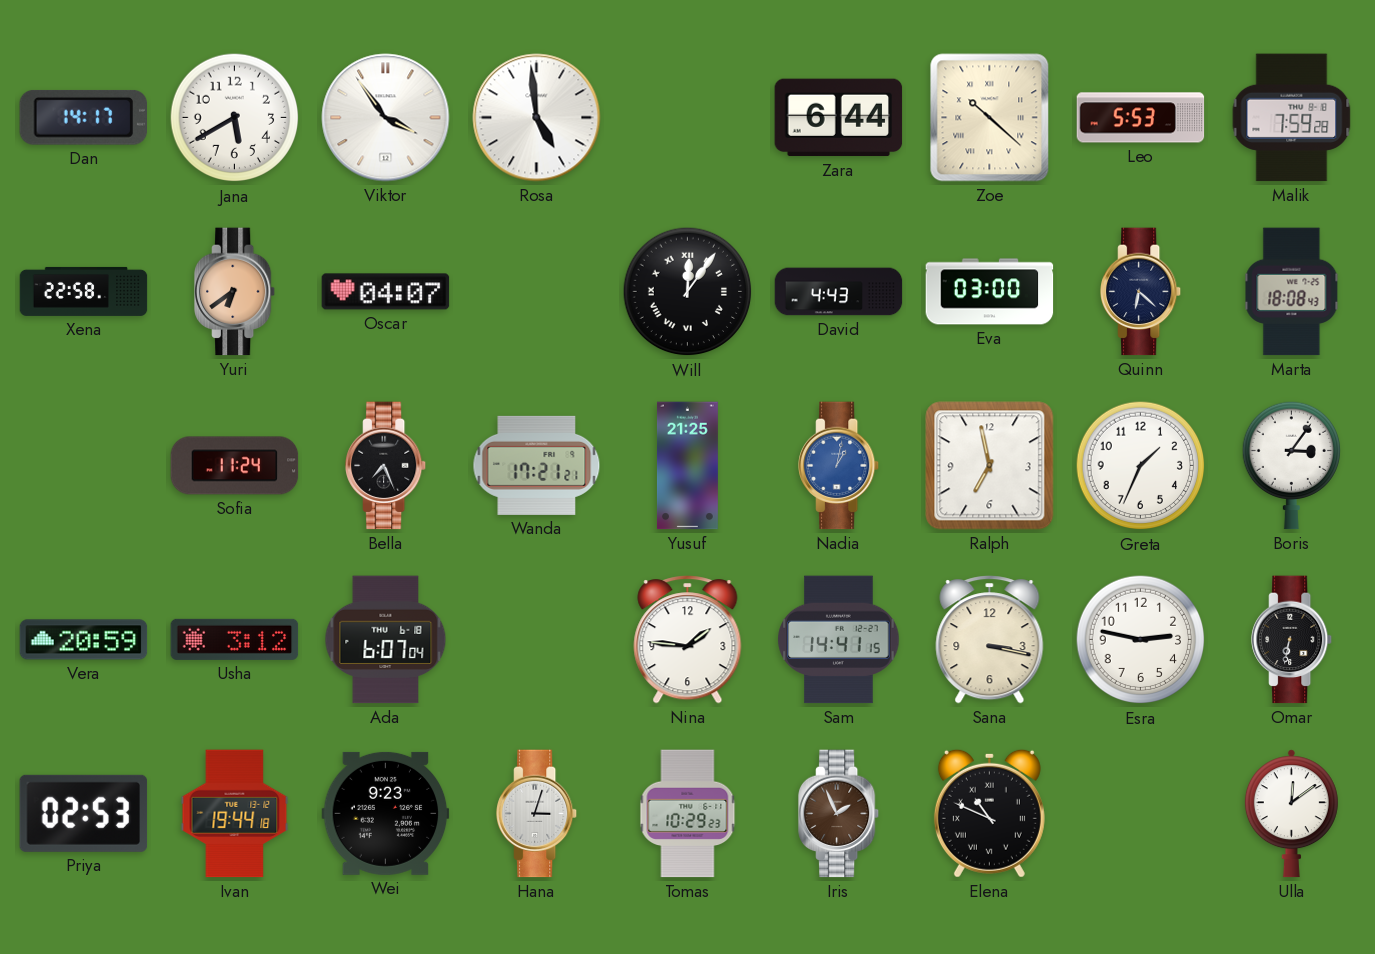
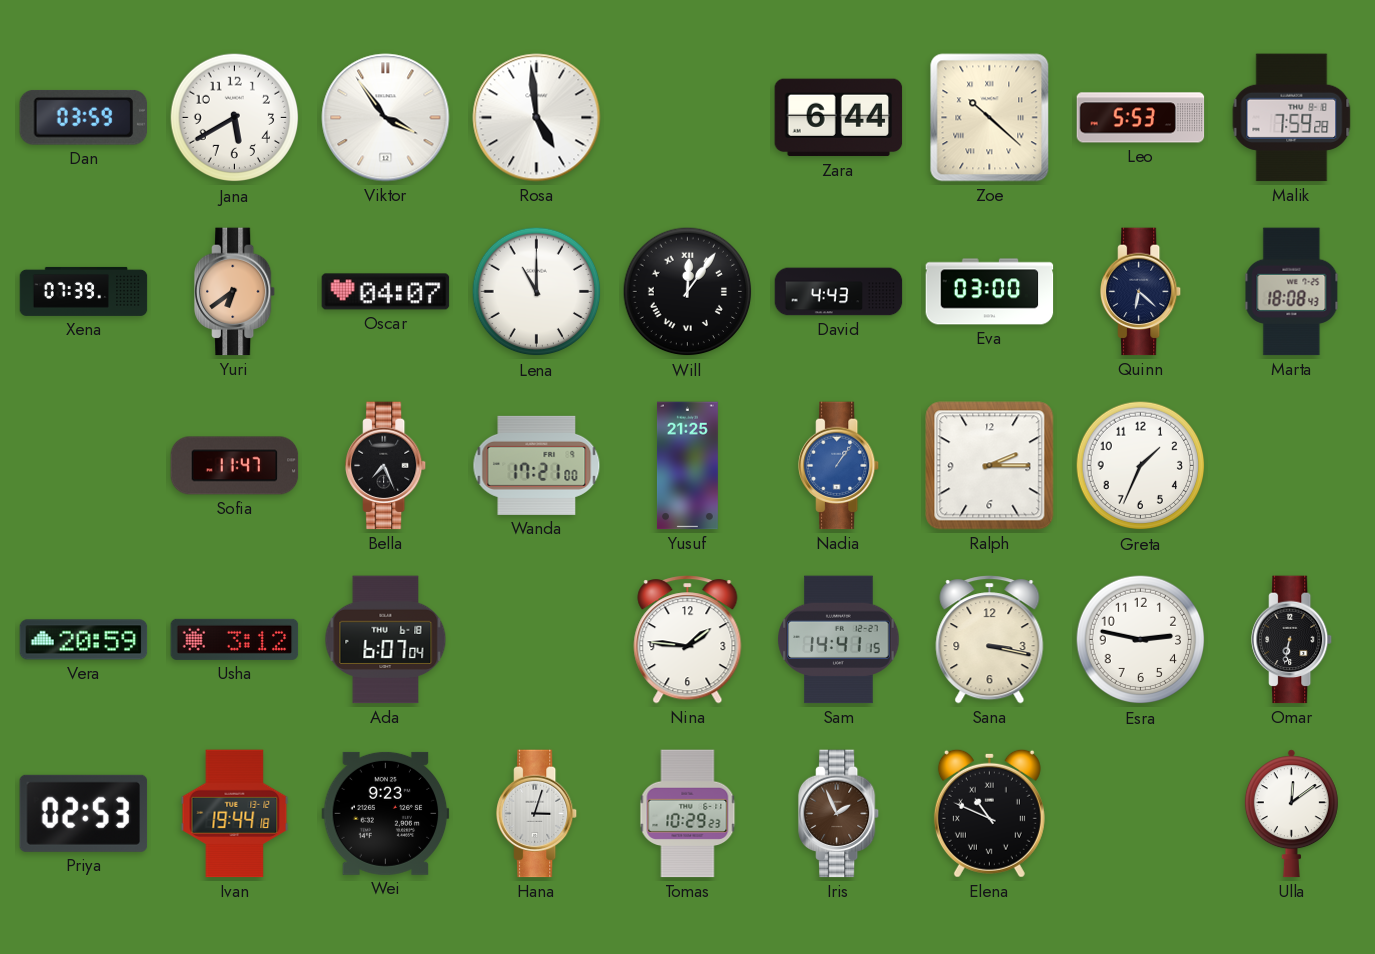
Dan: 14:17 -> 03:59
Xena: 22:58 -> 07:39
Lena: none -> 11:00
Sofia: 11:24 -> 11:47
Wanda: 17:21:21 -> 17:21:00
Nadia: 1:02 -> 1:06
Ralph: 6:58 -> 2:15
Boris: 3:06 -> none
